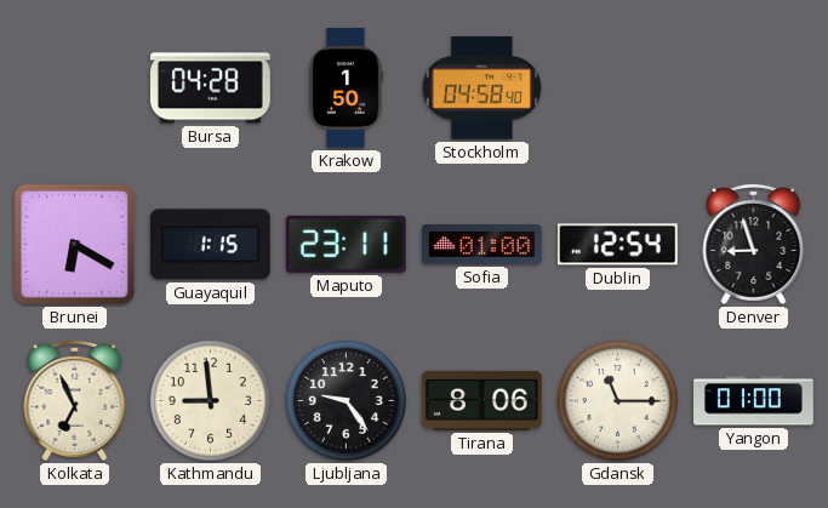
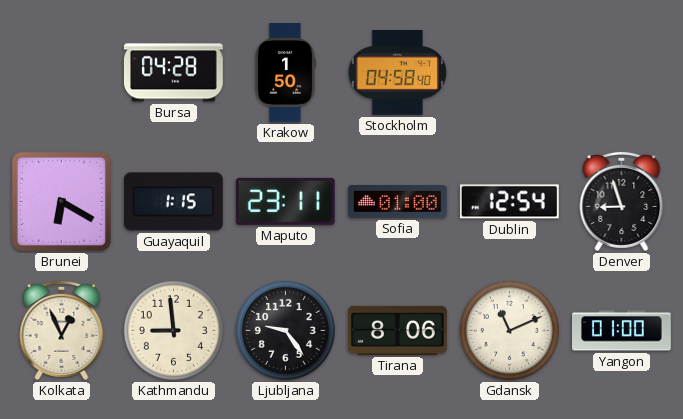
Kolkata: 6:56 -> 12:56
Gdansk: 11:15 -> 11:11
